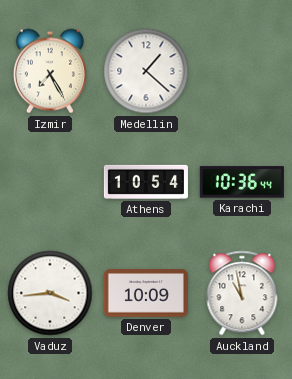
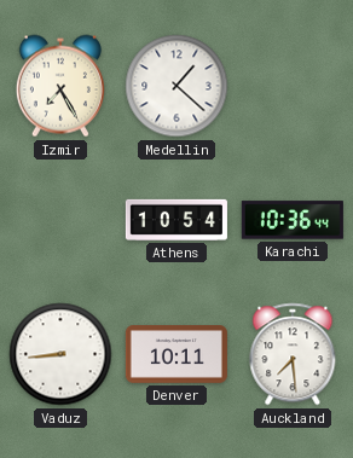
Vaduz: 3:44 -> 8:44
Denver: 10:09 -> 10:11
Auckland: 10:58 -> 7:29
